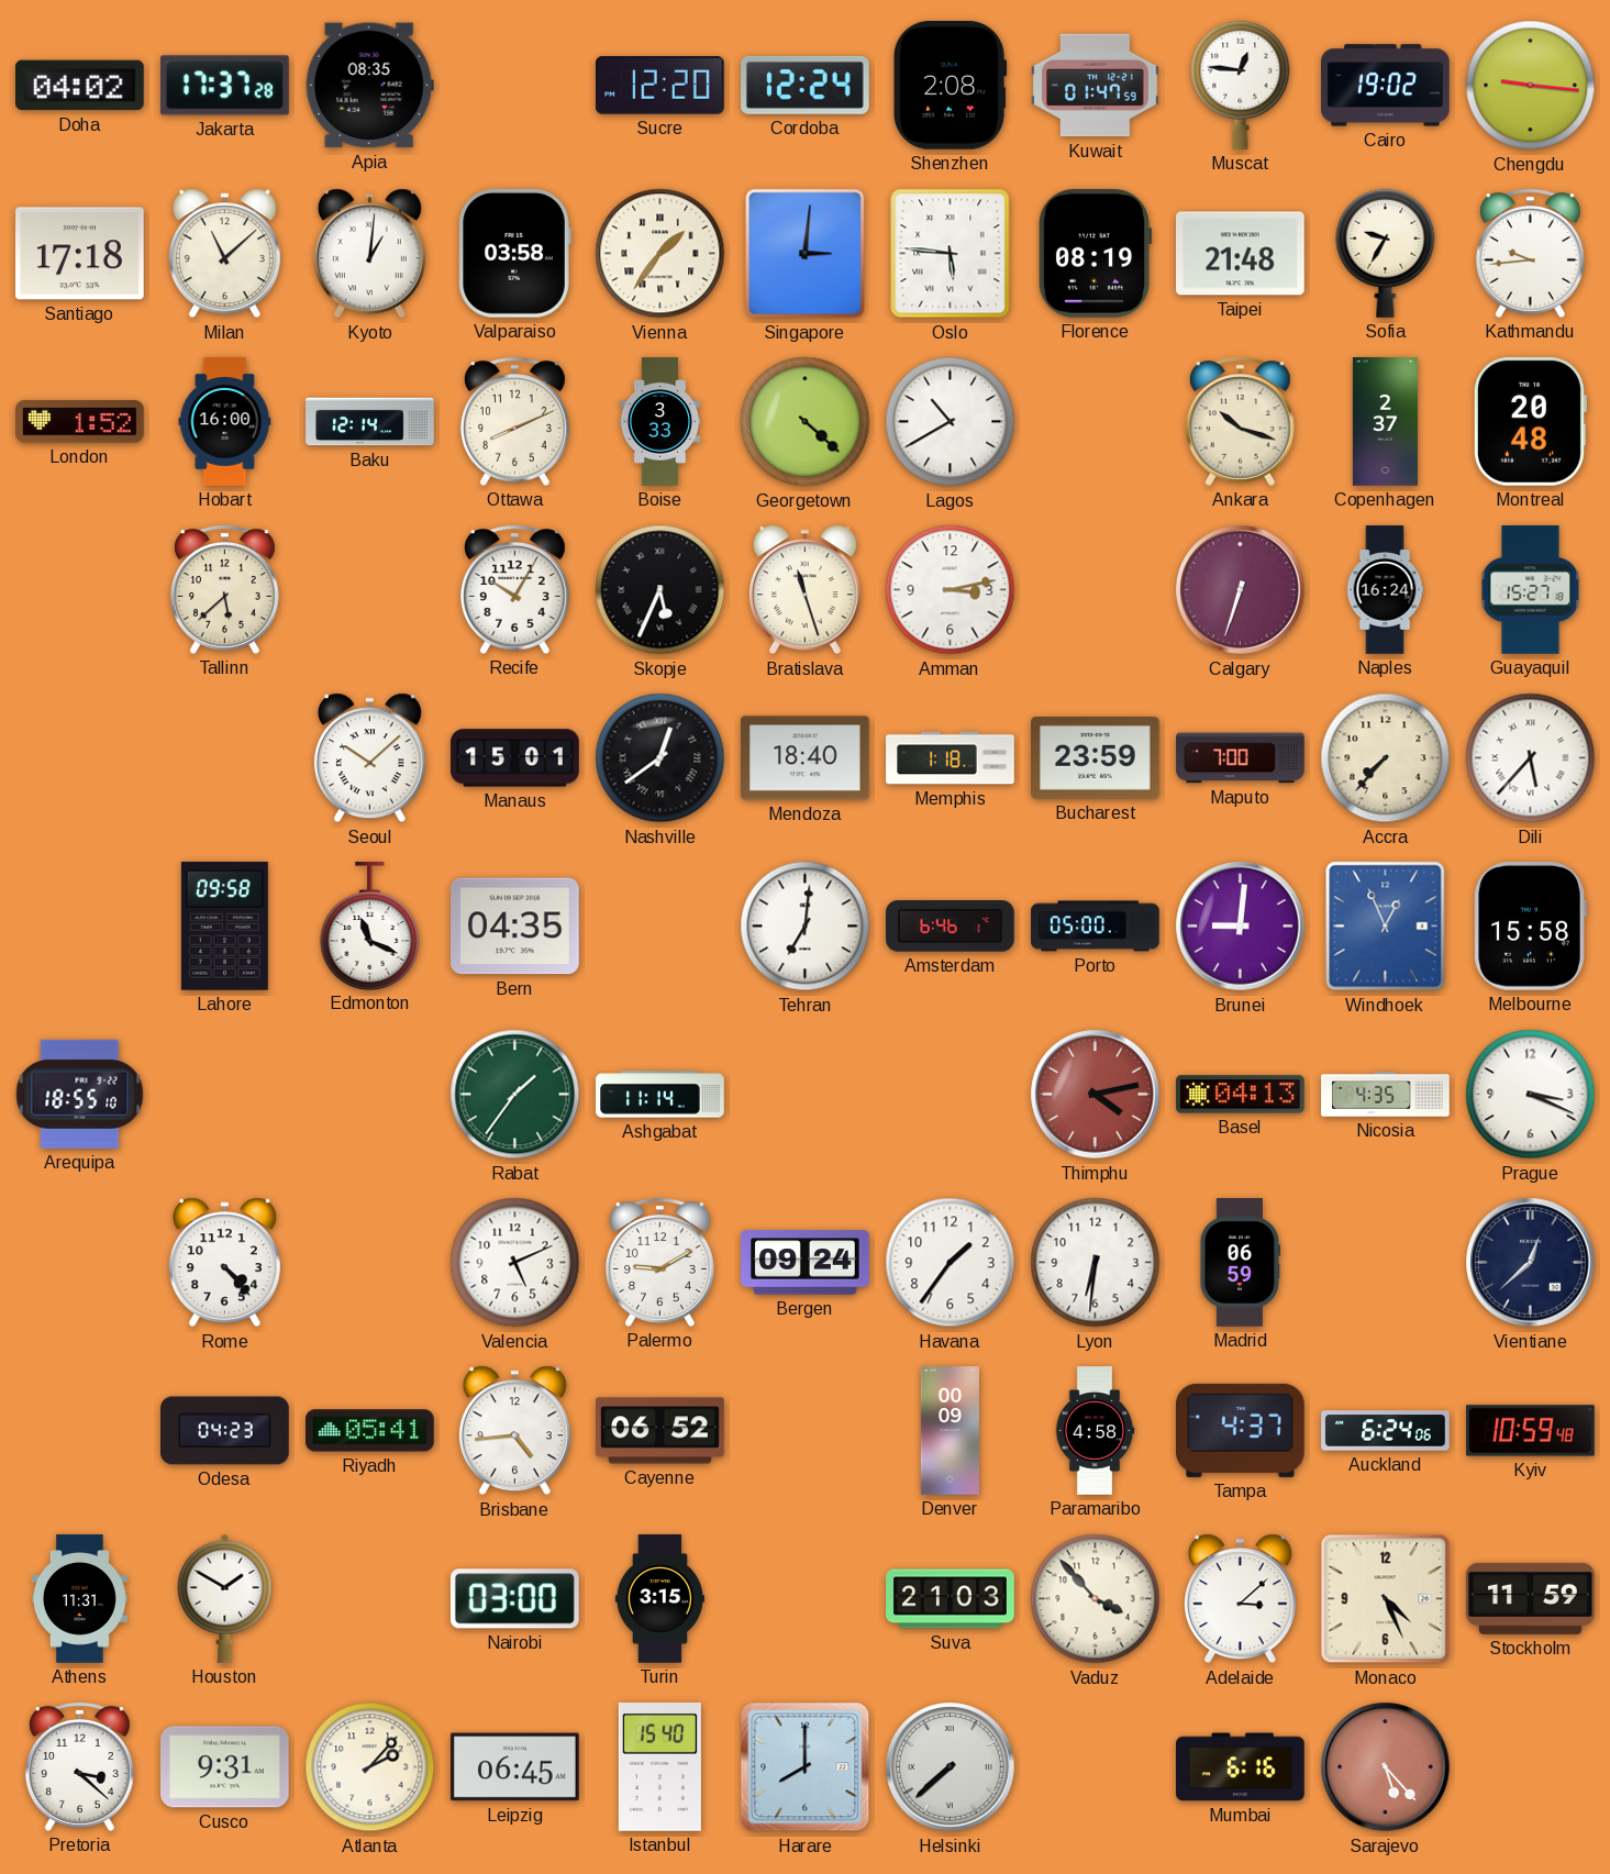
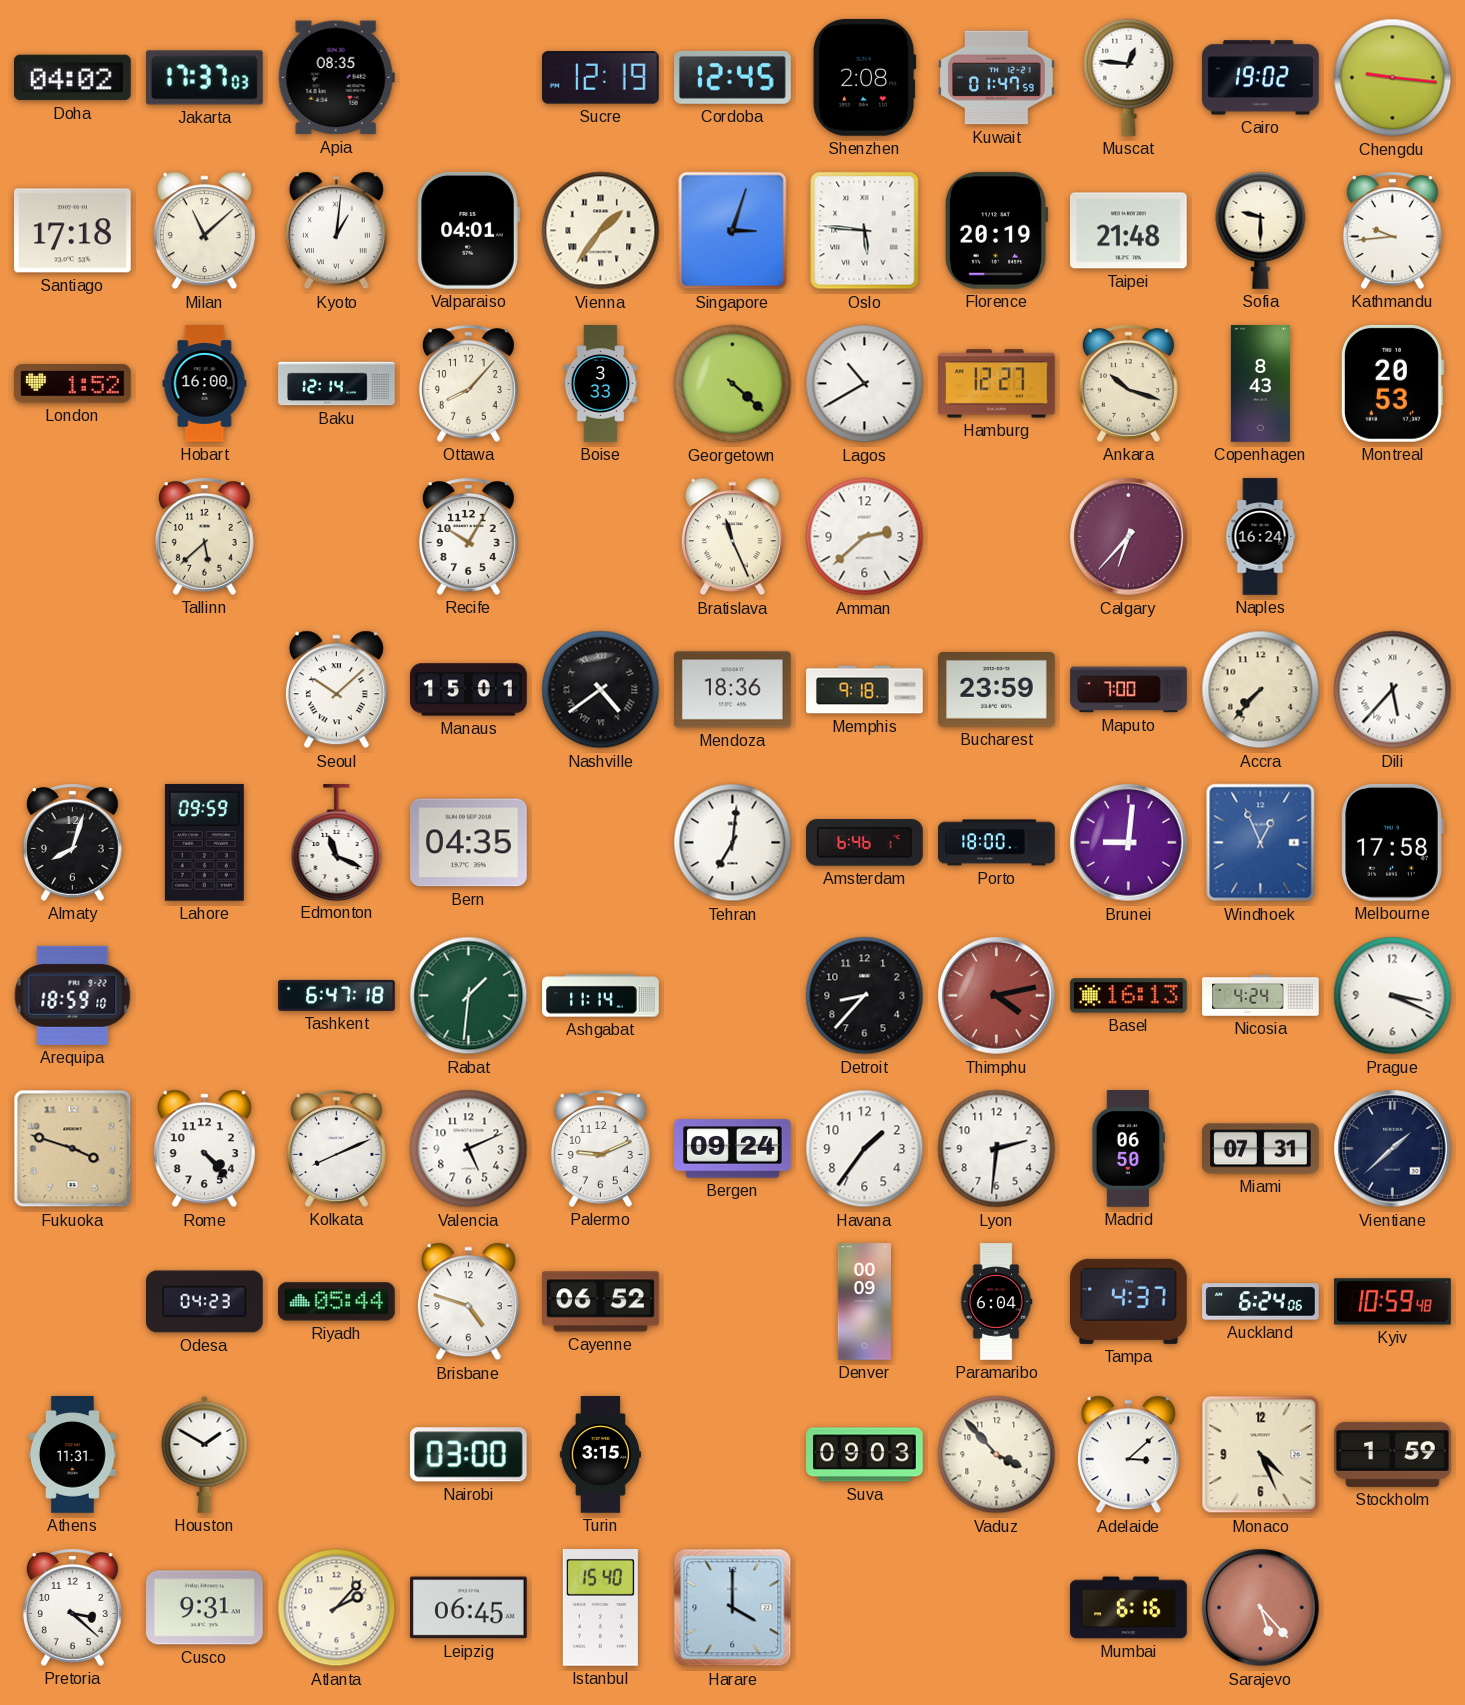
Jakarta: 17:37:28 -> 17:37:03
Sucre: 12:20 -> 12:19
Cordoba: 12:24 -> 12:45
Valparaiso: 03:58 -> 04:01
Singapore: 3:01 -> 3:03
Florence: 08:19 -> 20:19
Sofia: 9:35 -> 9:30
Ottawa: 8:11 -> 8:07
Hamburg: none -> 12:27
Copenhagen: 2:37 -> 8:43
Montreal: 20:48 -> 20:53
Skopje: 5:34 -> none
Bratislava: 11:27 -> 11:26
Amman: 3:13 -> 2:38
Calgary: 6:33 -> 6:37
Guayaquil: 15:27 -> none
Nashville: 12:39 -> 4:39
Mendoza: 18:40 -> 18:36
Memphis: 1:18 -> 9:18
Almaty: none -> 8:03
Lahore: 09:58 -> 09:59
Porto: 05:00 -> 18:00
Melbourne: 15:58 -> 17:58
Arequipa: 18:55 -> 18:59
Tashkent: none -> 6:47
Rabat: 1:36 -> 1:31
Detroit: none -> 8:37
Basel: 04:13 -> 16:13
Nicosia: 4:35 -> 4:24
Fukuoka: none -> 3:48
Kolkata: none -> 8:11
Palermo: 9:10 -> 9:11
Lyon: 6:31 -> 2:31
Madrid: 06:59 -> 06:50
Miami: none -> 07:31
Vientiane: 12:38 -> 1:38
Riyadh: 05:41 -> 05:44
Brisbane: 4:44 -> 4:48
Paramaribo: 4:58 -> 6:04
Suva: 21:03 -> 09:03
Stockholm: 11:59 -> 1:59
Harare: 8:00 -> 4:00
Helsinki: 7:38 -> none
